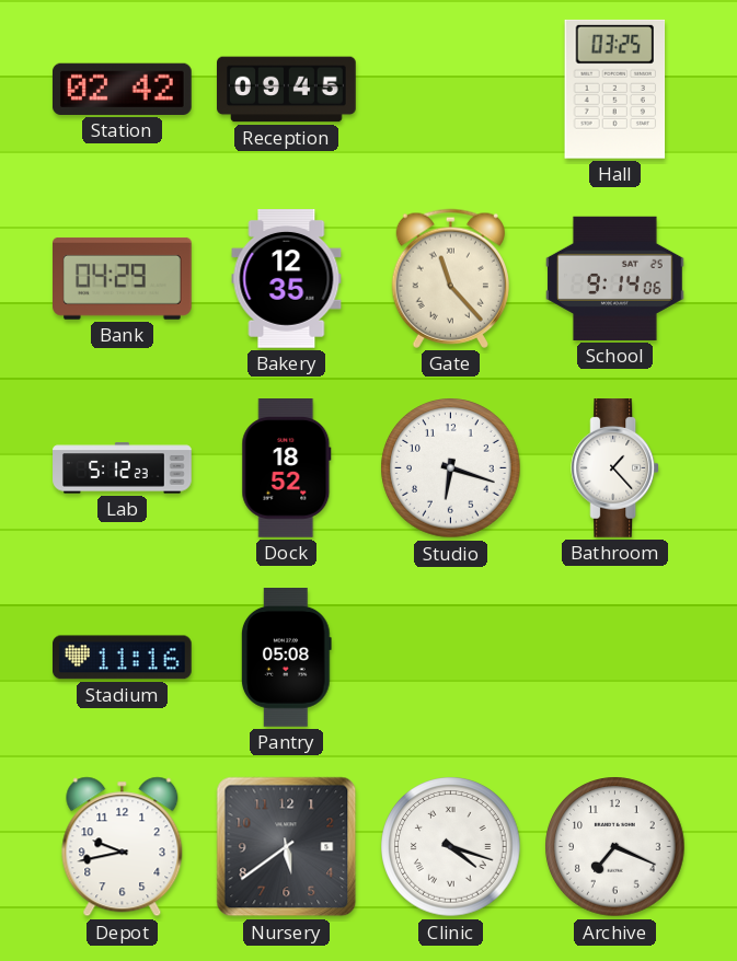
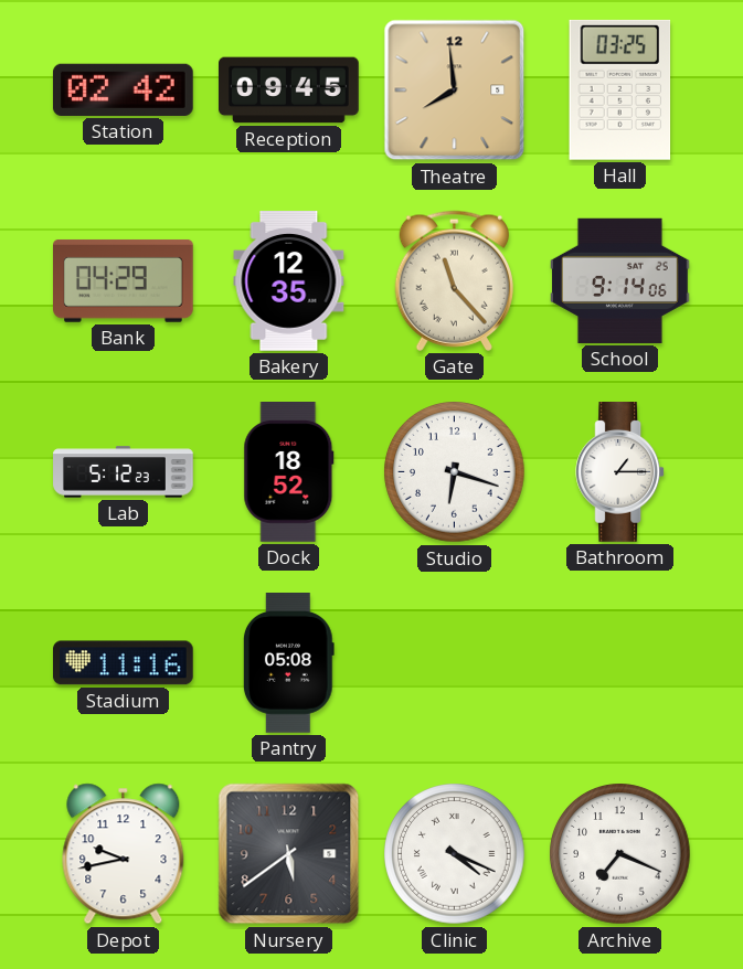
Theatre: none -> 7:59
Bathroom: 1:23 -> 1:15
Clinic: 4:18 -> 4:19
